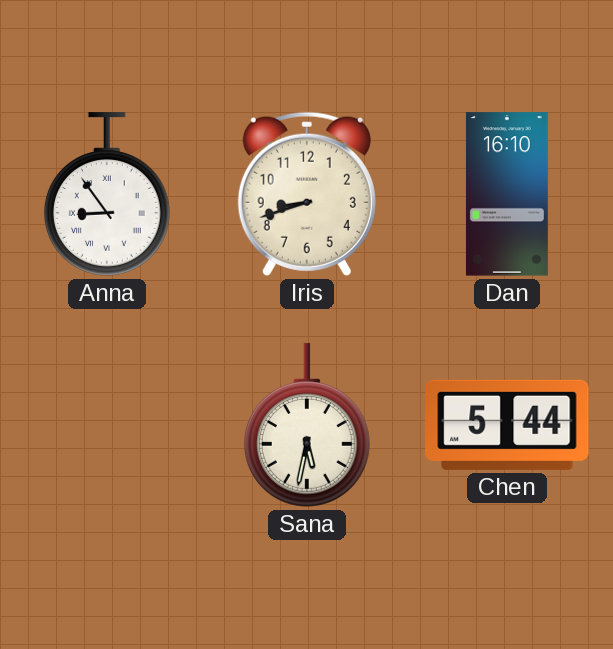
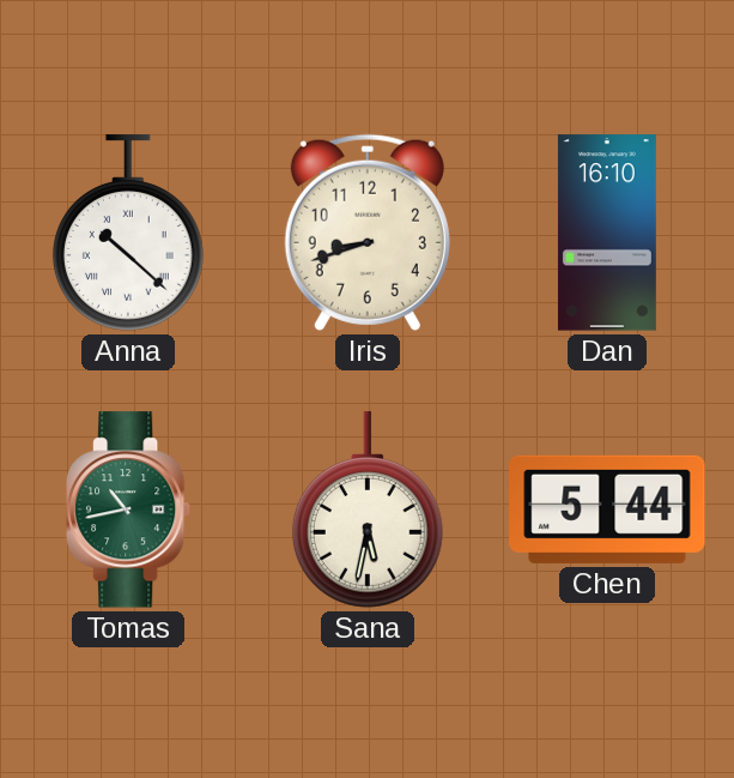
Anna: 8:54 -> 10:22
Tomas: none -> 10:43
